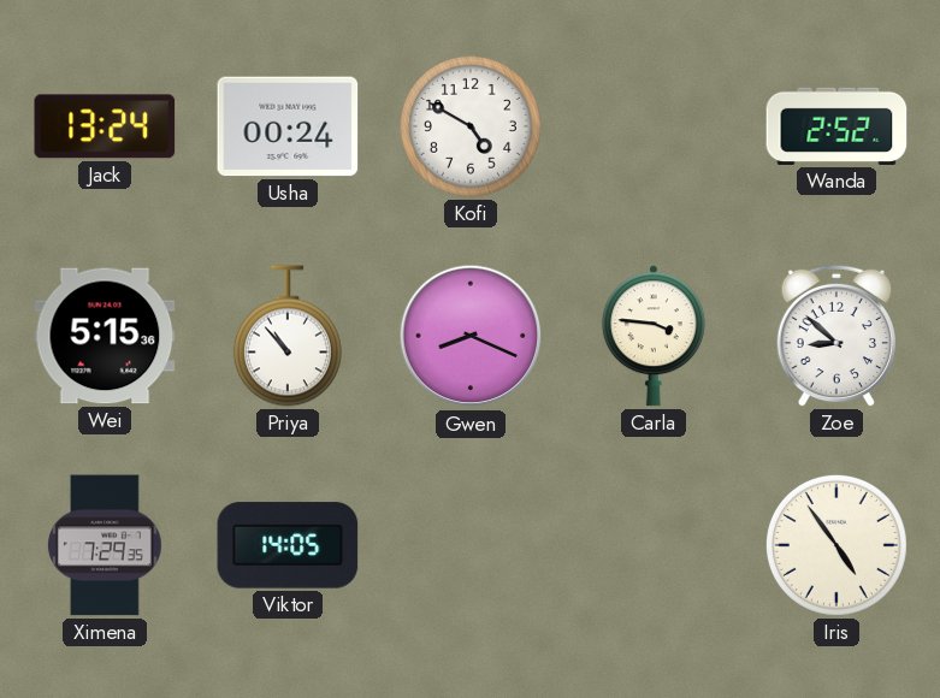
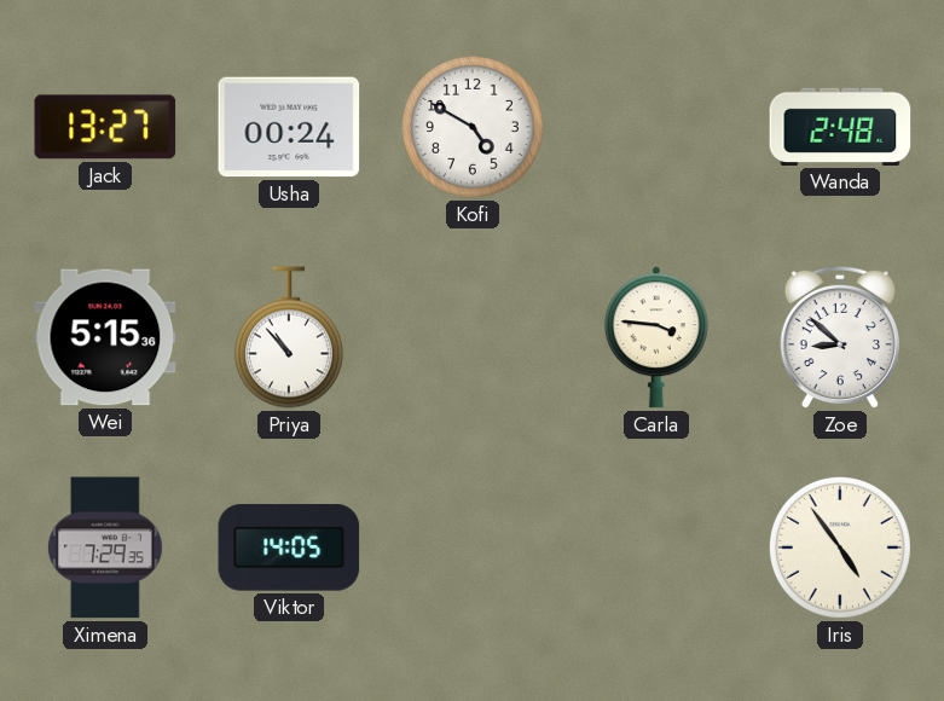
Jack: 13:24 -> 13:27
Wanda: 2:52 -> 2:48
Gwen: 8:19 -> none
